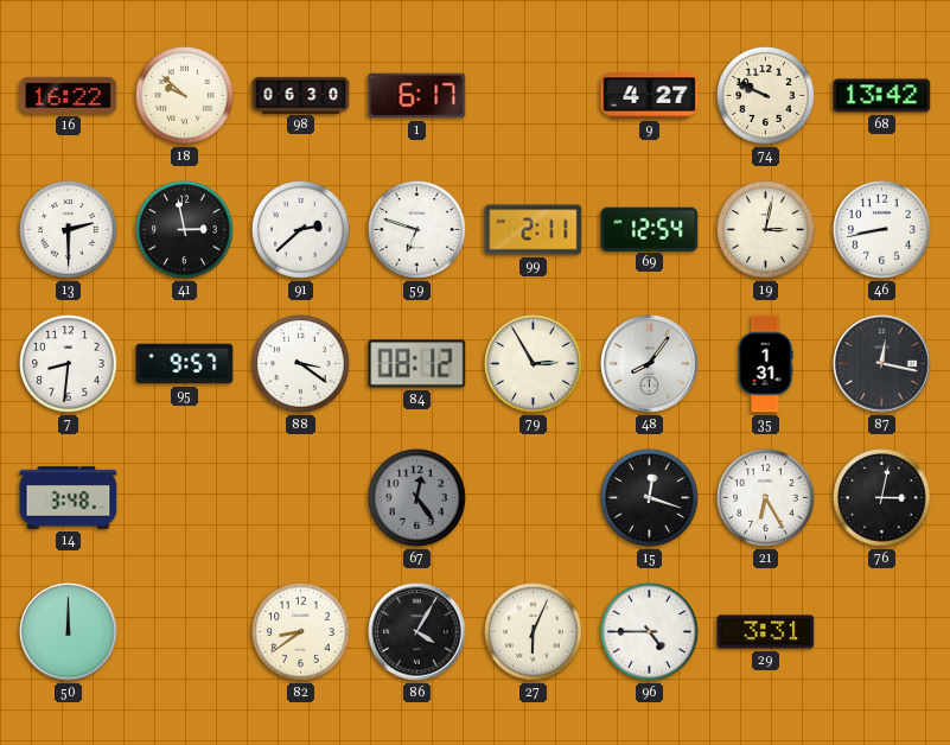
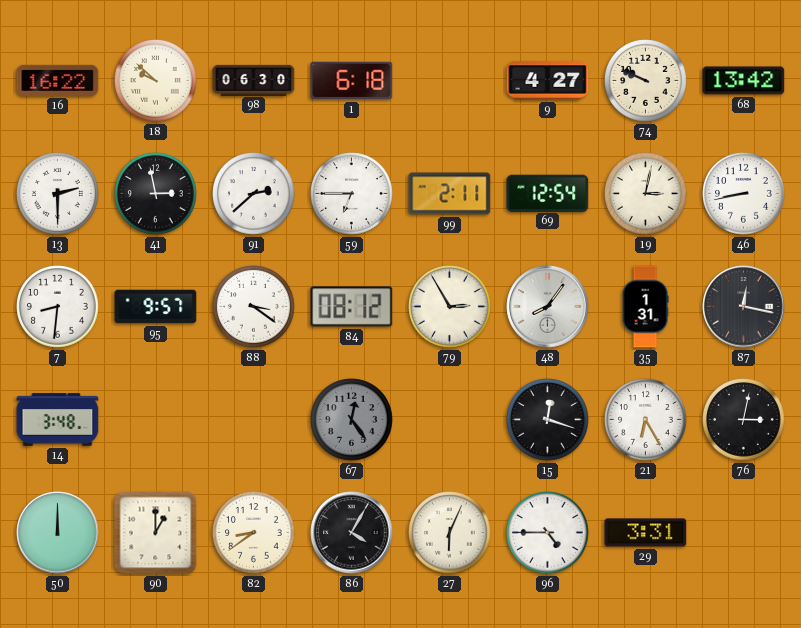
1: 6:17 -> 6:18
59: 6:48 -> 6:45
90: none -> 1:00
